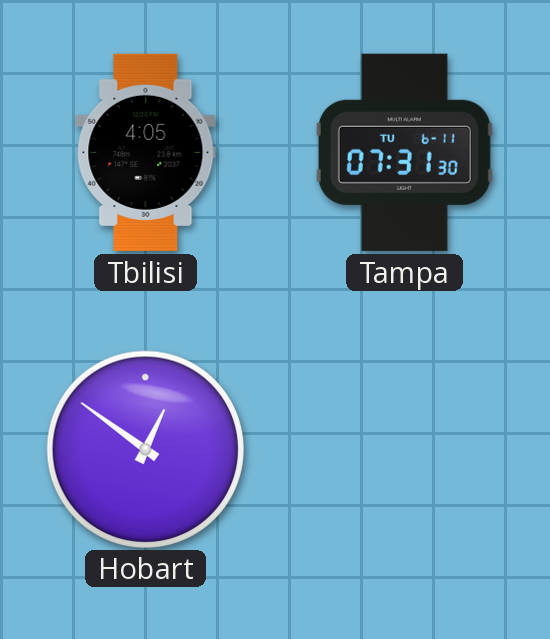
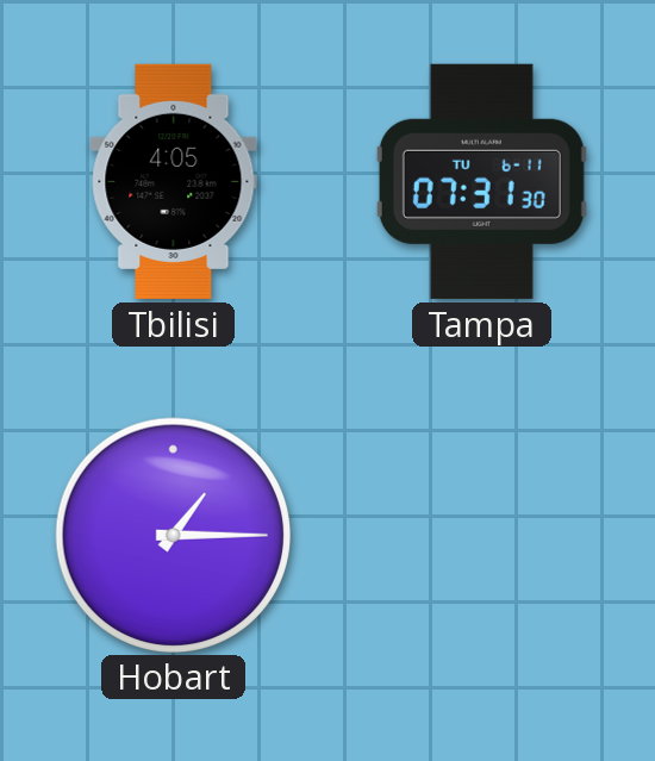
Hobart: 12:51 -> 1:15
